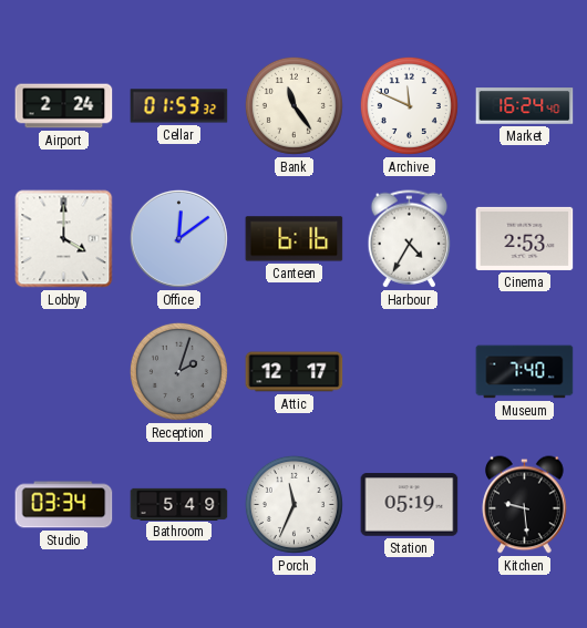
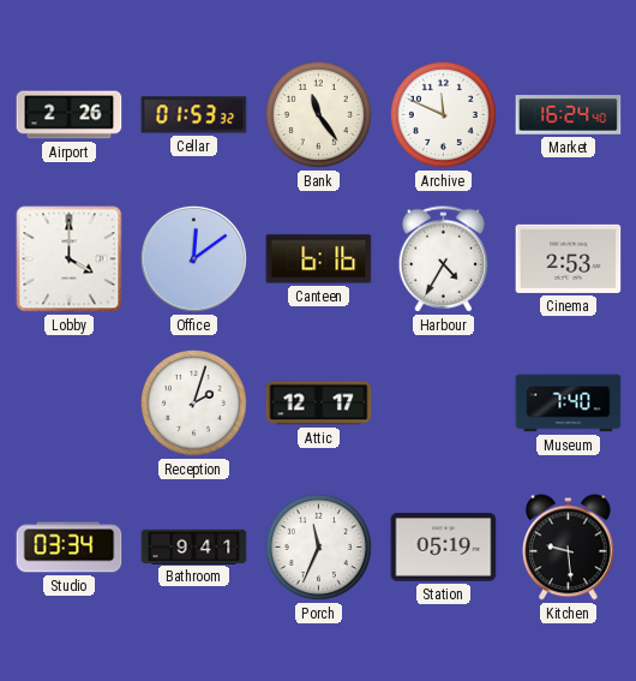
Airport: 2:24 -> 2:26
Reception dial: grey -> white
Bathroom: 5:49 -> 9:41
